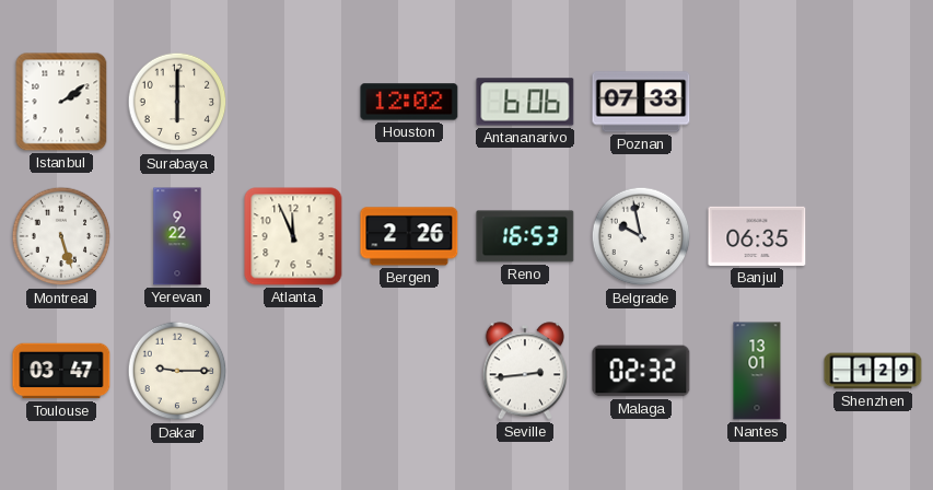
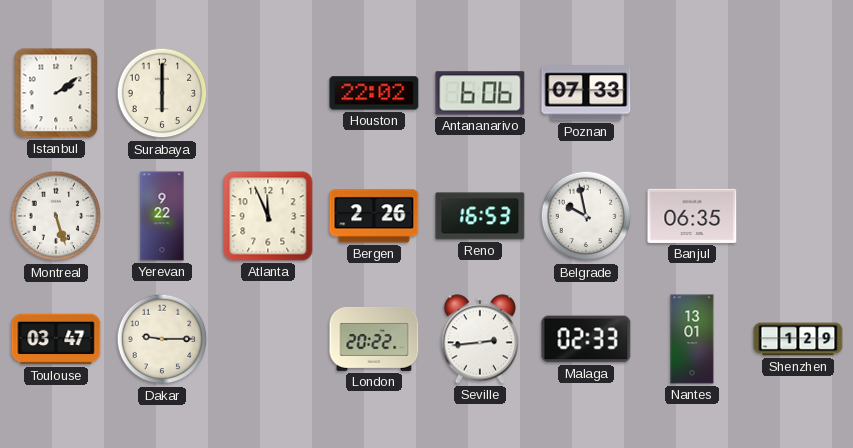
Houston: 12:02 -> 22:02
London: none -> 20:22
Malaga: 02:32 -> 02:33
